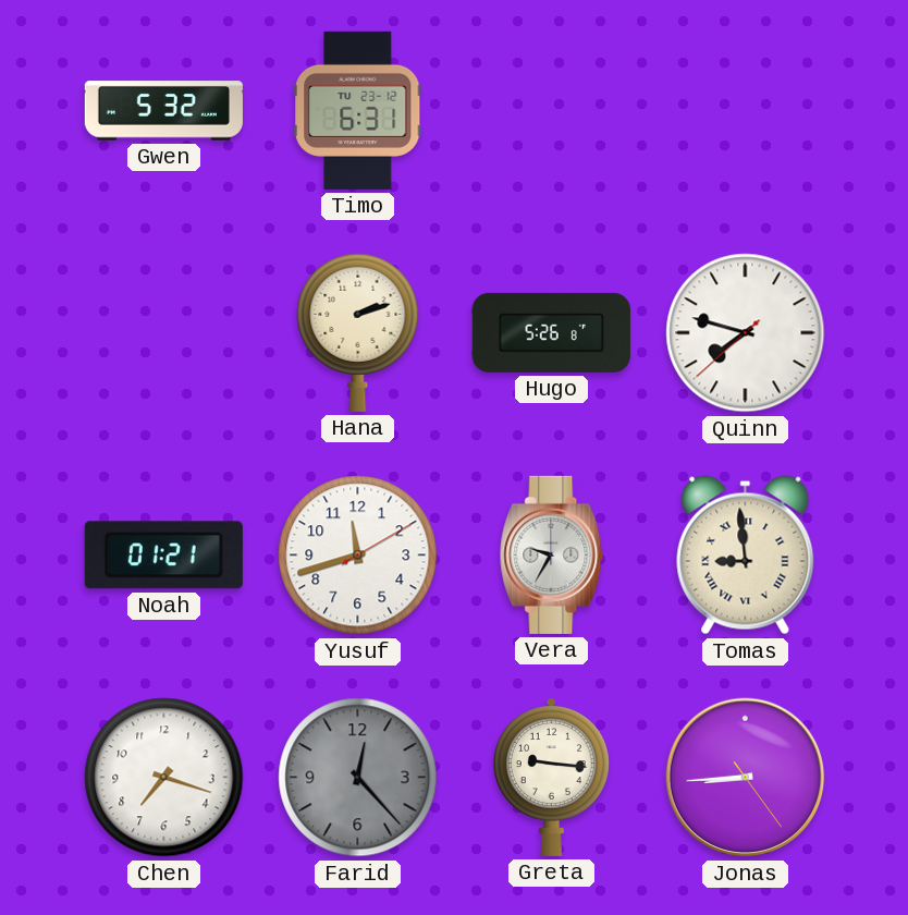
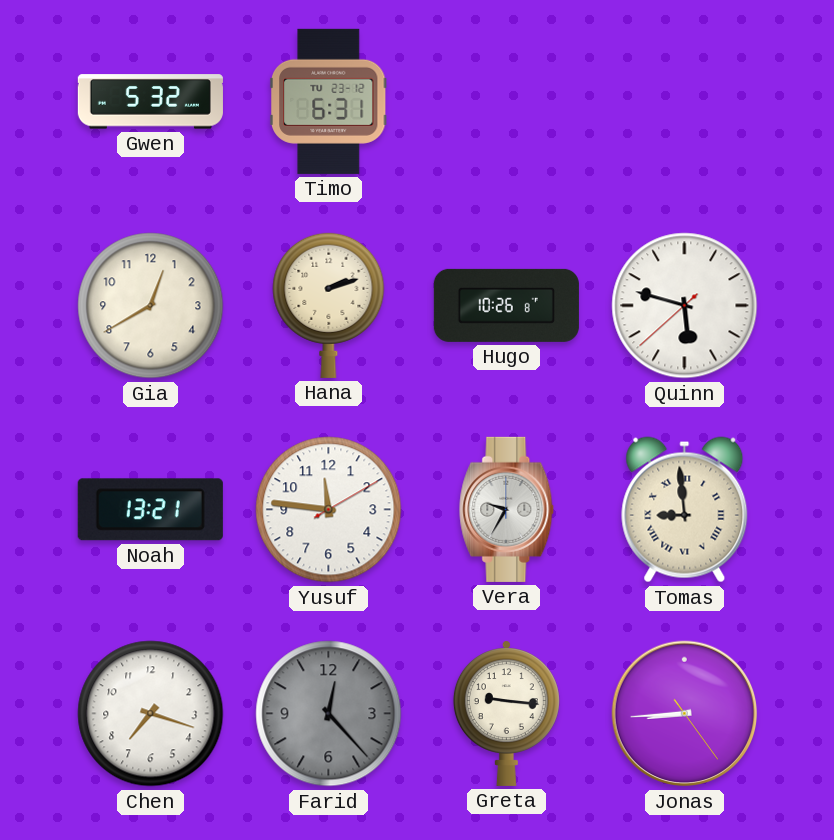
Gia: none -> 12:40
Hugo: 5:26 -> 10:26
Quinn: 7:47 -> 5:47
Noah: 01:21 -> 13:21
Yusuf: 11:42 -> 11:46
